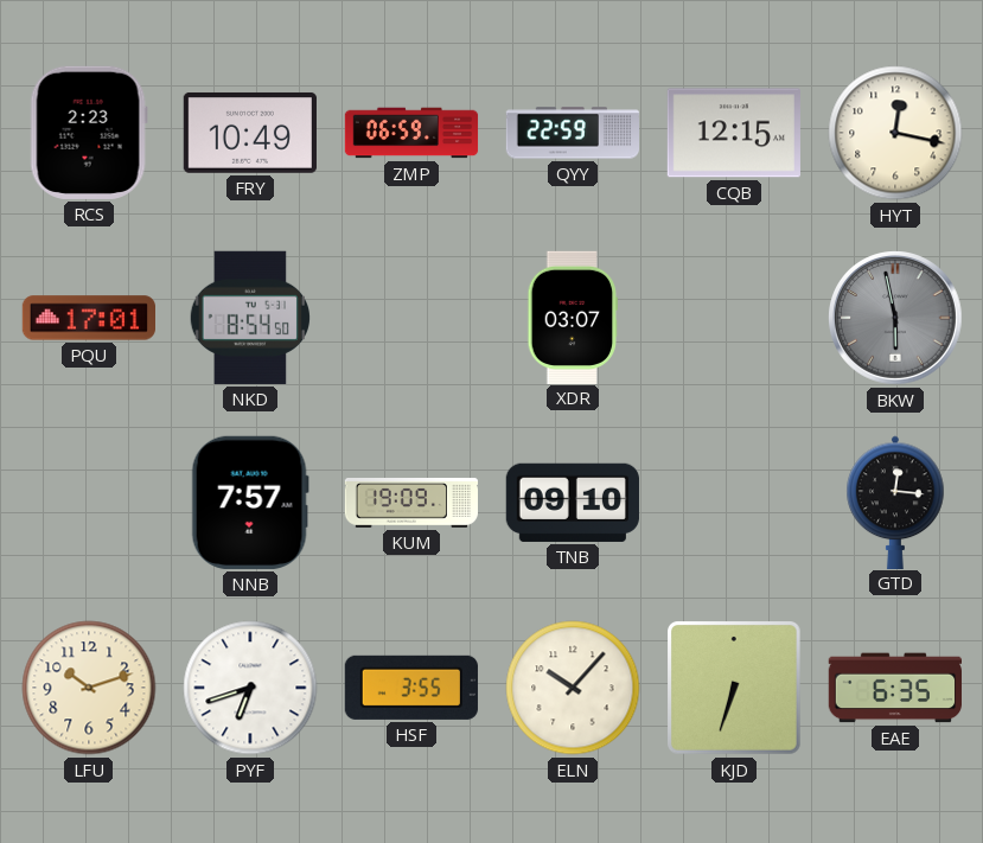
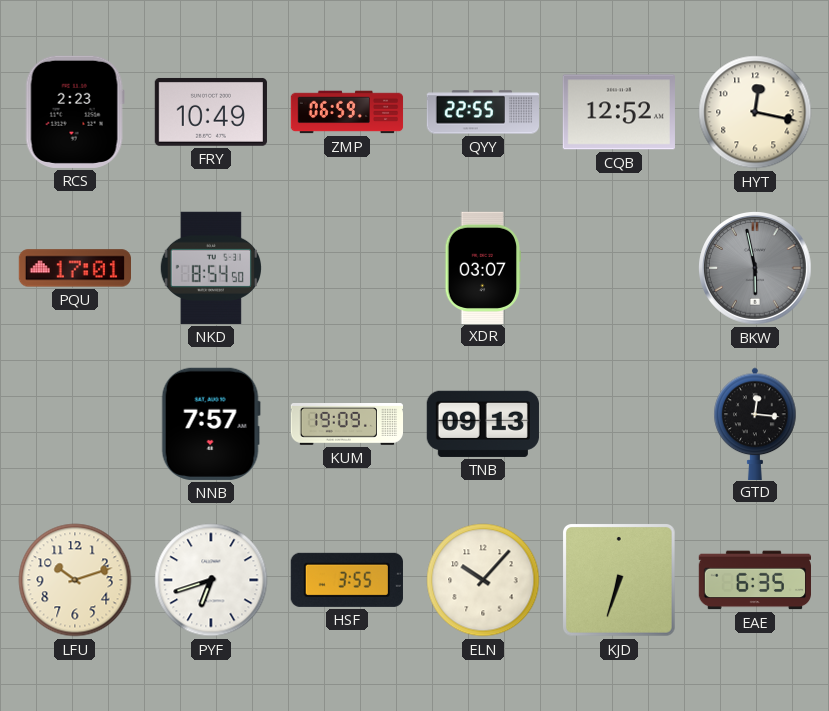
QYY: 22:59 -> 22:55
CQB: 12:15 -> 12:52
TNB: 09:10 -> 09:13
